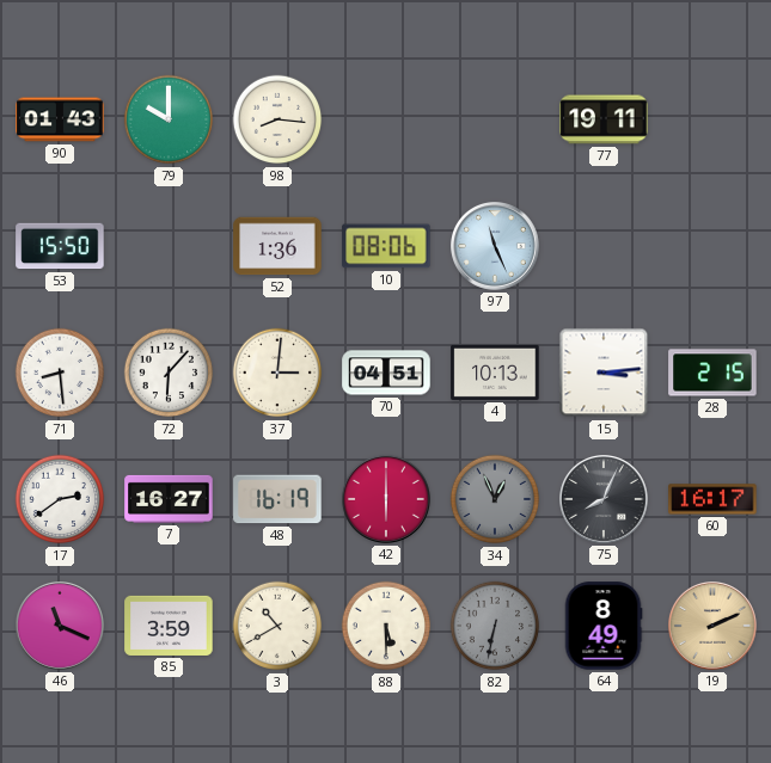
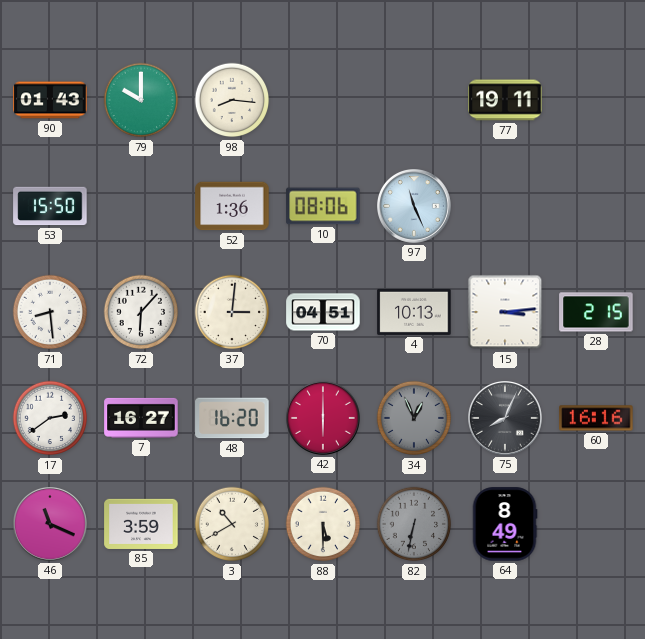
48: 16:19 -> 16:20
60: 16:17 -> 16:16
19: 2:11 -> none
